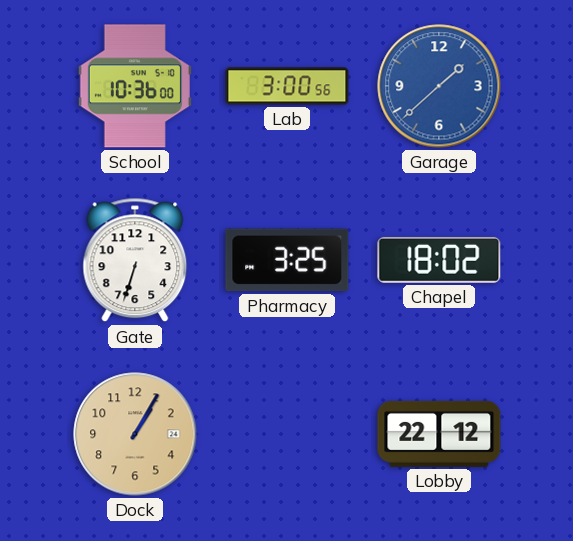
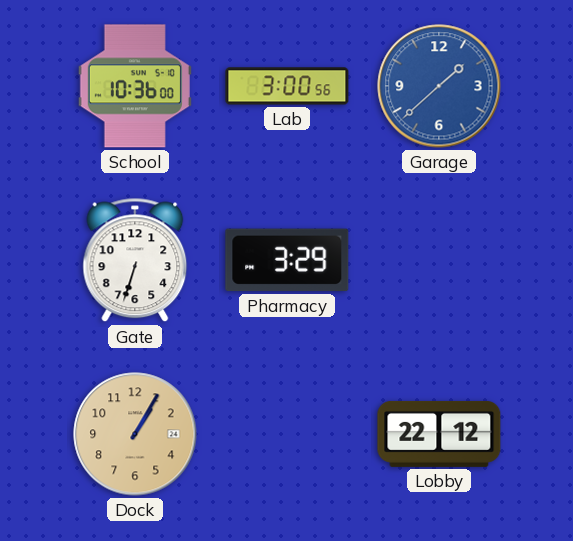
Pharmacy: 3:25 -> 3:29
Chapel: 18:02 -> none
